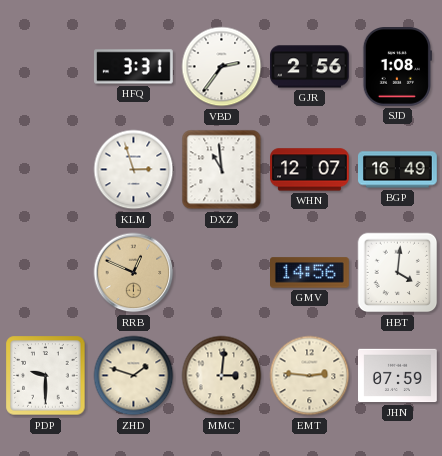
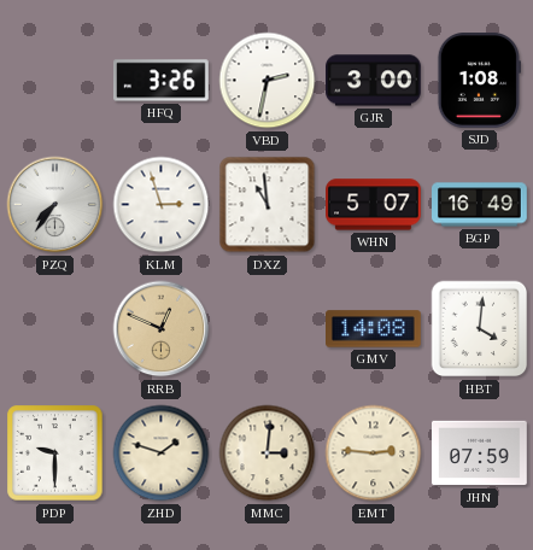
HFQ: 3:31 -> 3:26
VBD: 2:36 -> 2:32
GJR: 2:56 -> 3:00
PZQ: none -> 7:36
WHN: 12:07 -> 5:07
GMV: 14:56 -> 14:08
